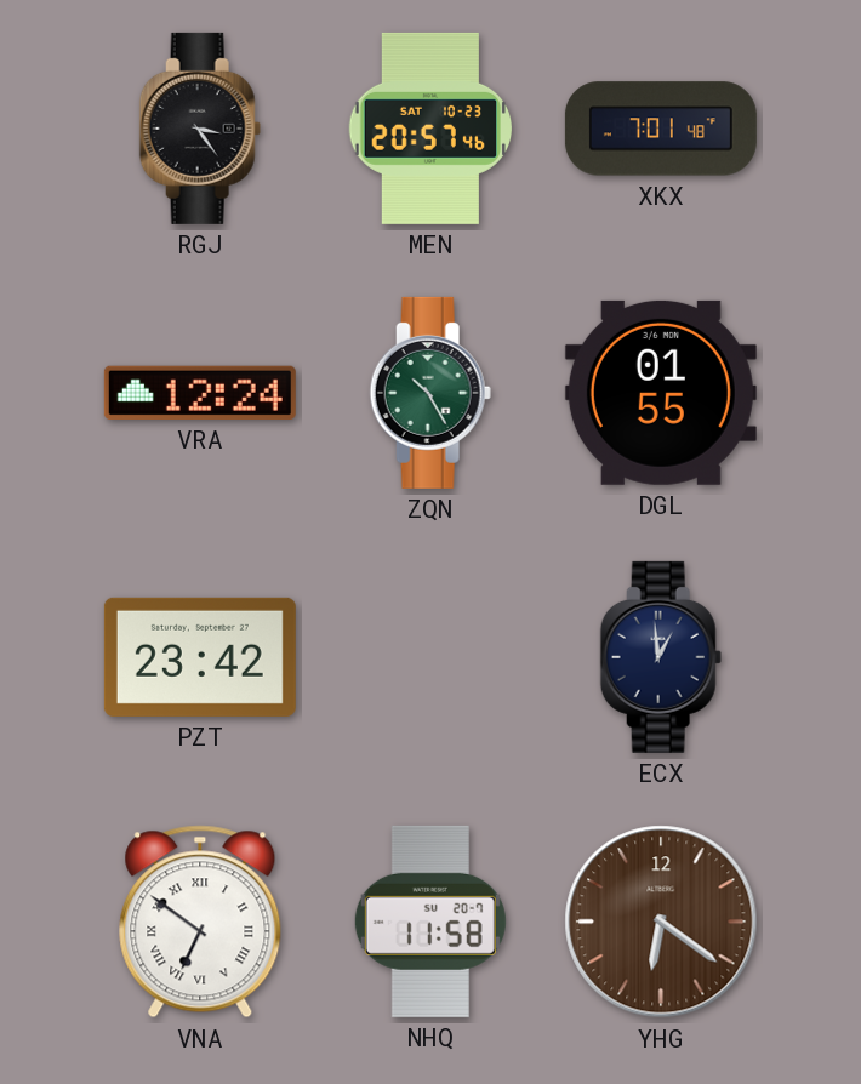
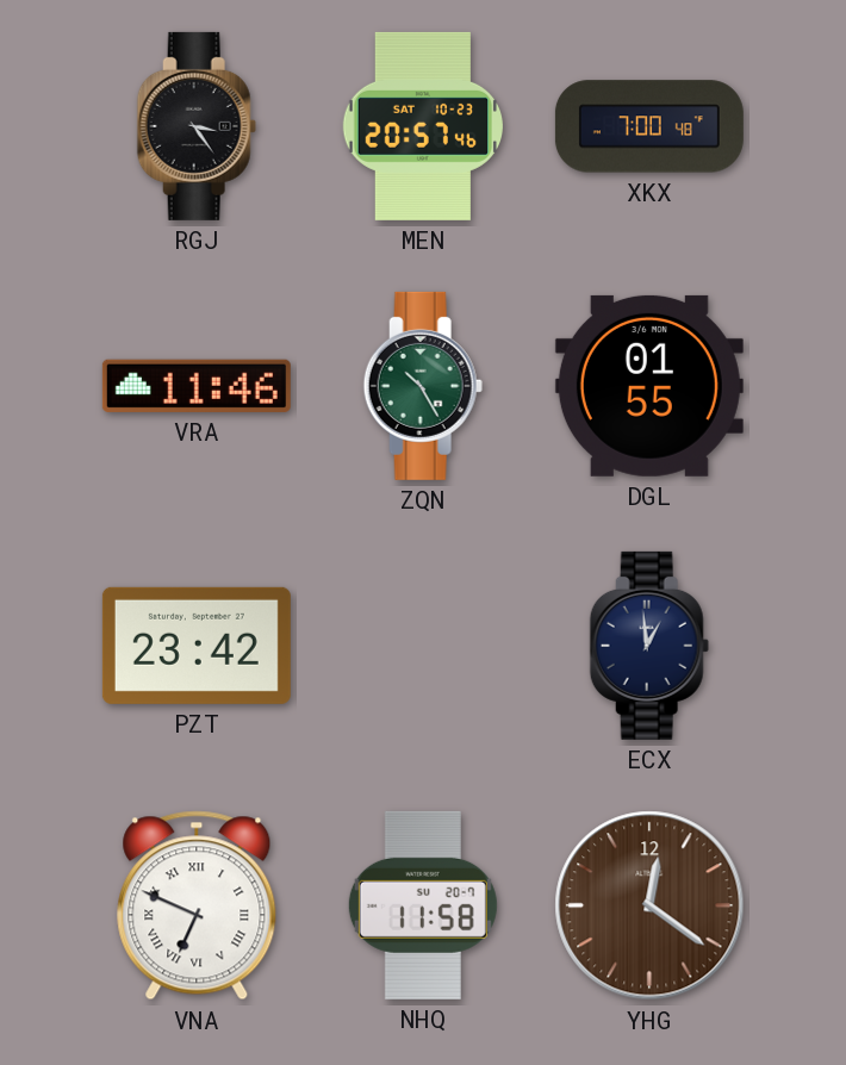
XKX: 7:01 -> 7:00
VRA: 12:24 -> 11:46
VNA: 6:51 -> 6:49
YHG: 6:21 -> 12:21
